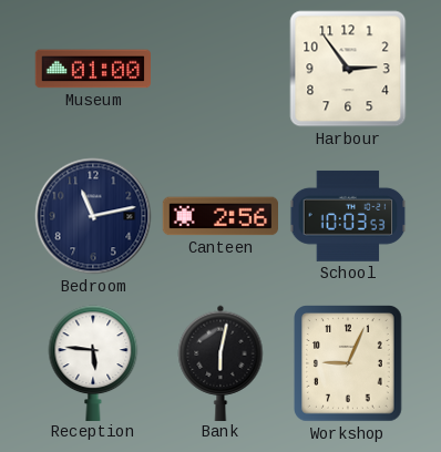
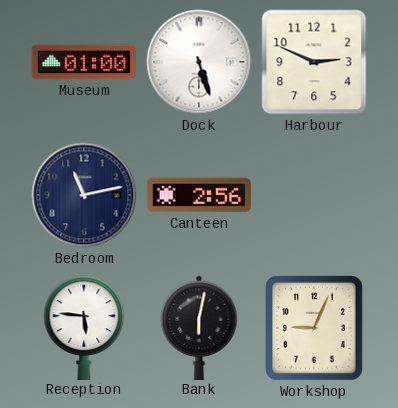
Dock: none -> 5:27
Harbour: 2:54 -> 2:49
School: 10:03 -> none
